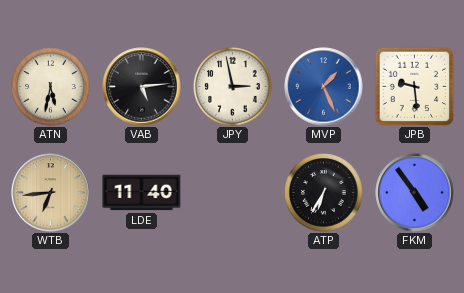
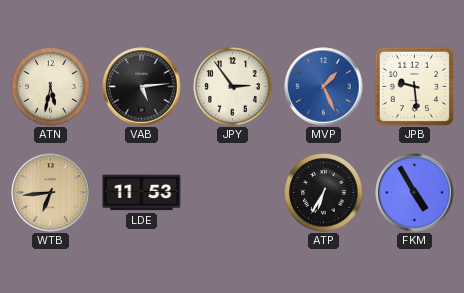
JPY: 2:58 -> 2:54
LDE: 11:40 -> 11:53
FKM: 4:54 -> 4:55
